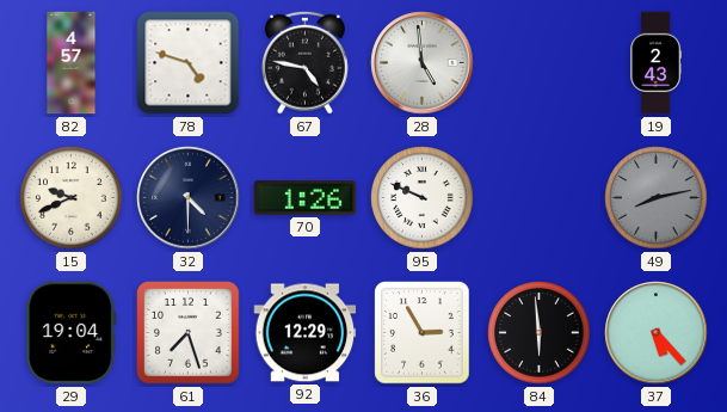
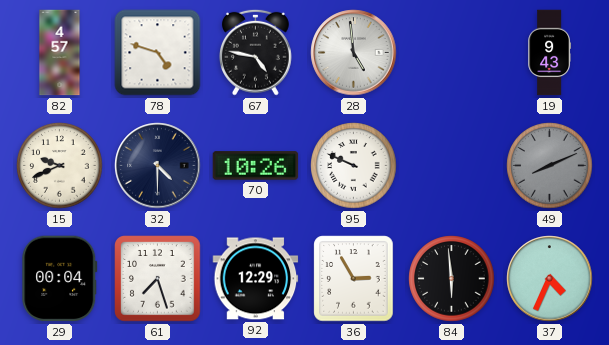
19: 2:43 -> 9:43
70: 1:26 -> 10:26
49: 8:13 -> 8:11
29: 19:04 -> 00:04
37: 5:23 -> 4:34
